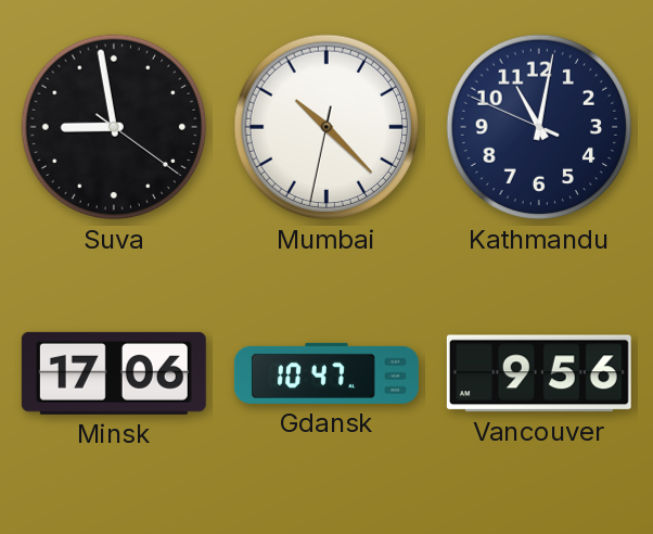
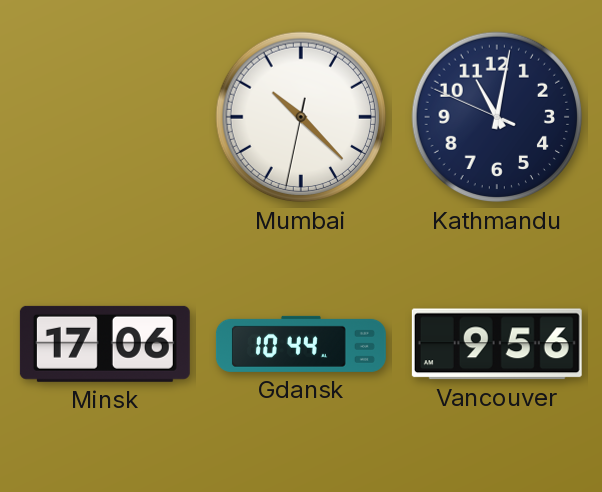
Suva: 8:58 -> none
Gdansk: 10:47 -> 10:44
